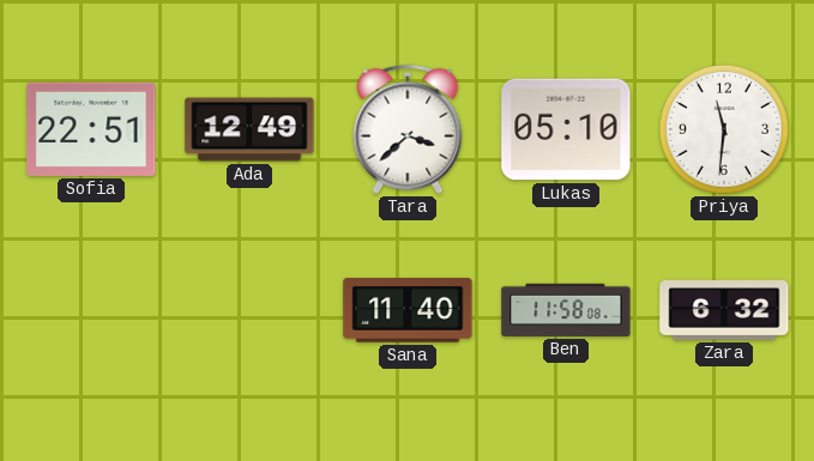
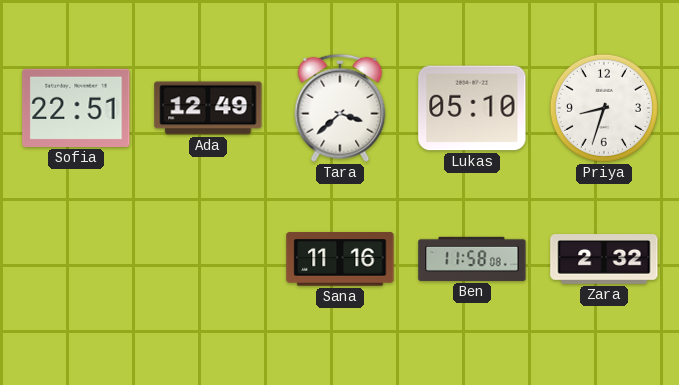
Priya: 11:31 -> 8:33
Sana: 11:40 -> 11:16
Zara: 6:32 -> 2:32
